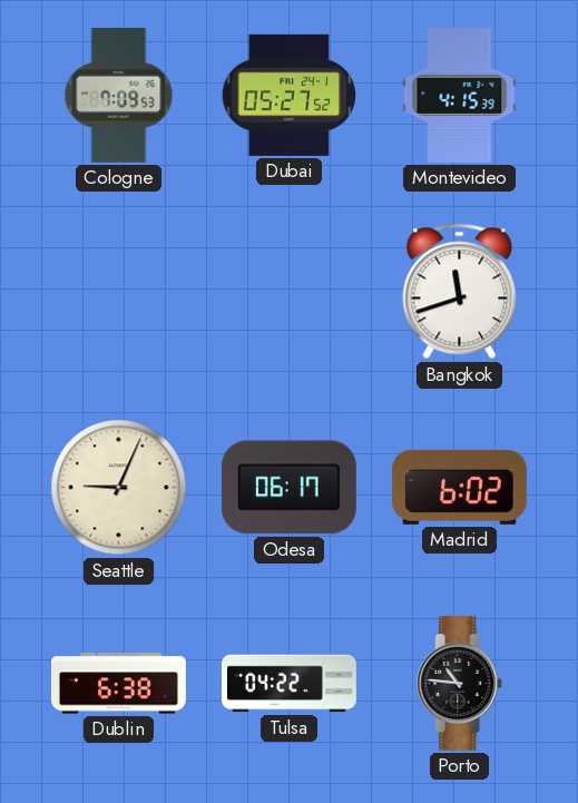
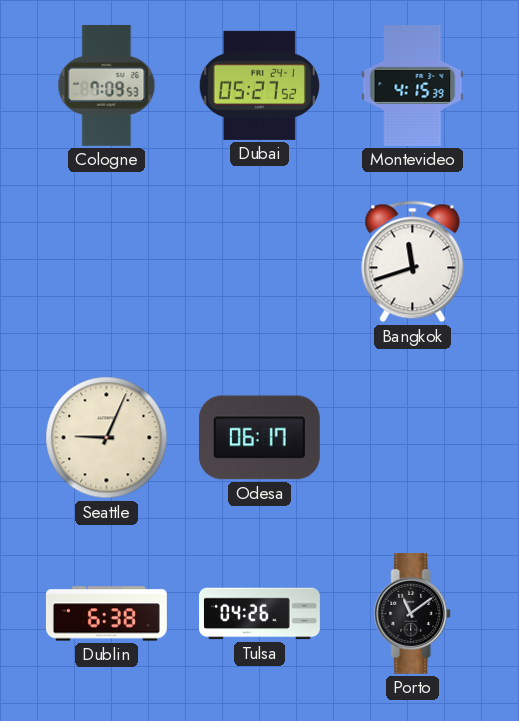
Madrid: 6:02 -> none
Tulsa: 04:22 -> 04:26
Porto: 10:46 -> 11:09
